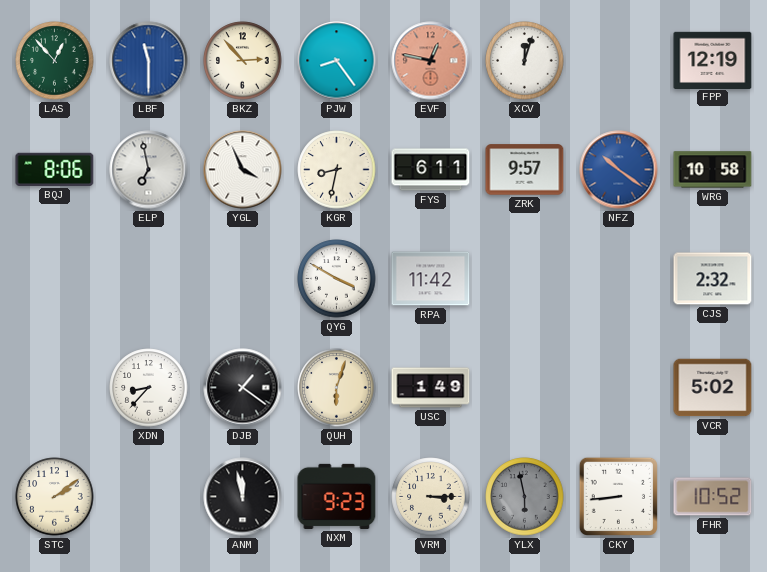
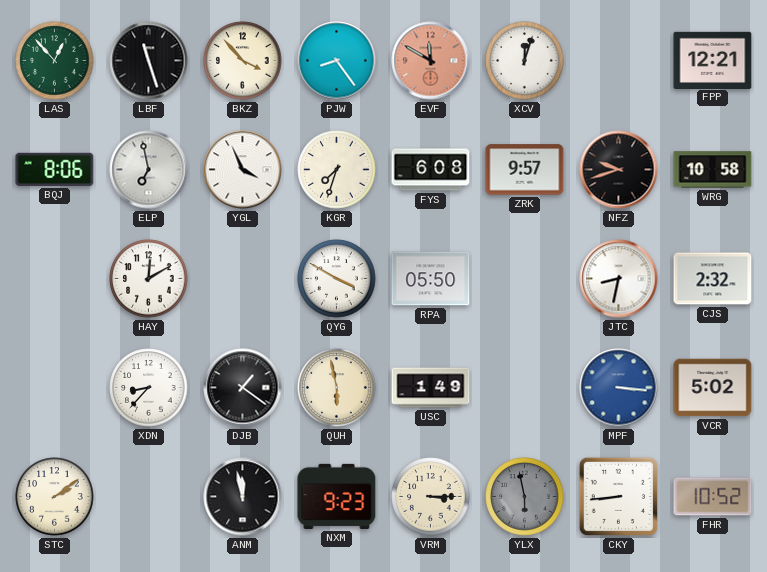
LBF: 11:30 -> 11:27
LBF dial: blue -> black
BKZ: 2:53 -> 3:53
EVF: 12:47 -> 11:50
FPP: 12:19 -> 12:21
KGR: 8:32 -> 7:33
FYS: 6:11 -> 6:08
NFZ: 10:21 -> 9:42
NFZ dial: blue -> black
HAY: none -> 12:10
RPA: 11:42 -> 05:50
JTC: none -> 8:32
QUH: 6:03 -> 5:58
MPF: none -> 3:16
